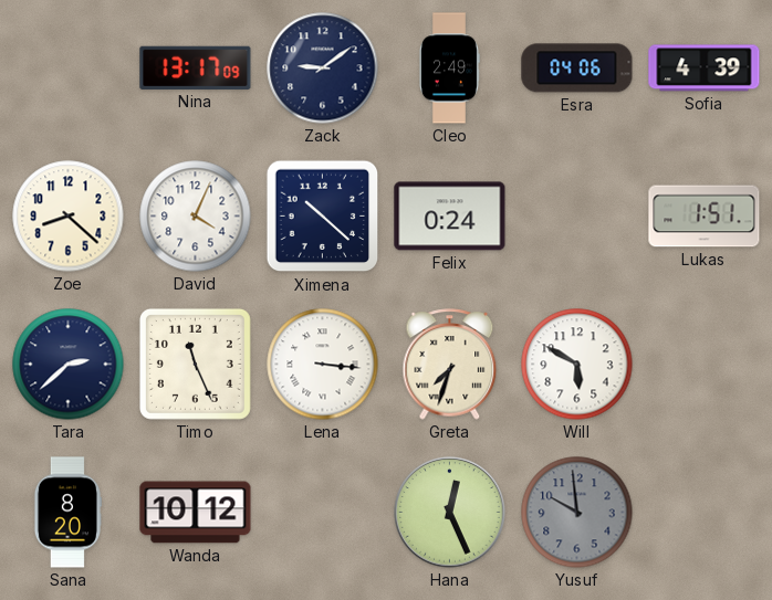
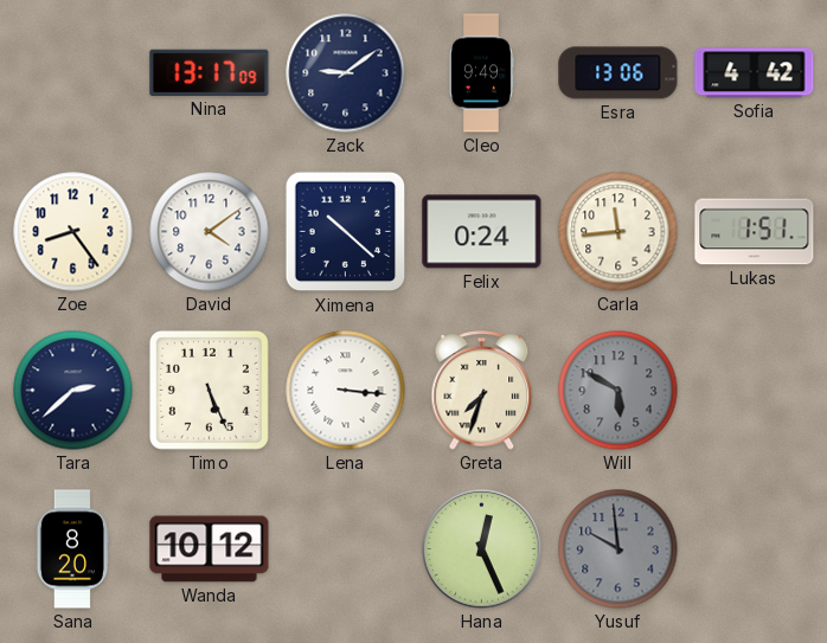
Cleo: 2:49 -> 9:49
Esra: 04:06 -> 13:06
Sofia: 4:39 -> 4:42
Zoe: 8:22 -> 8:24
David: 4:04 -> 4:09
Carla: none -> 11:44
Timo: 11:26 -> 5:26
Will dial: white -> grey
